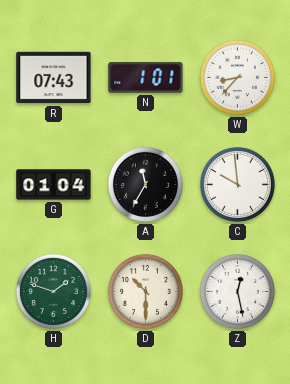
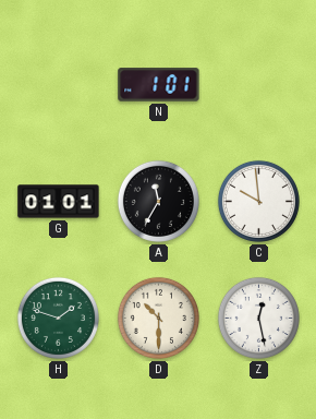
R: 07:43 -> none
W: 8:37 -> none
G: 01:04 -> 01:01
